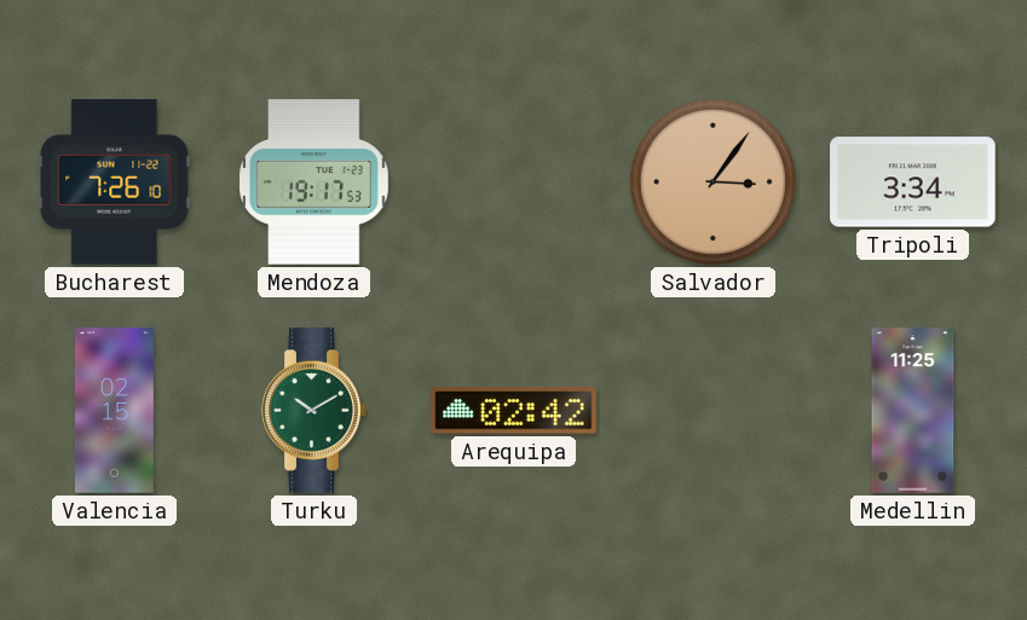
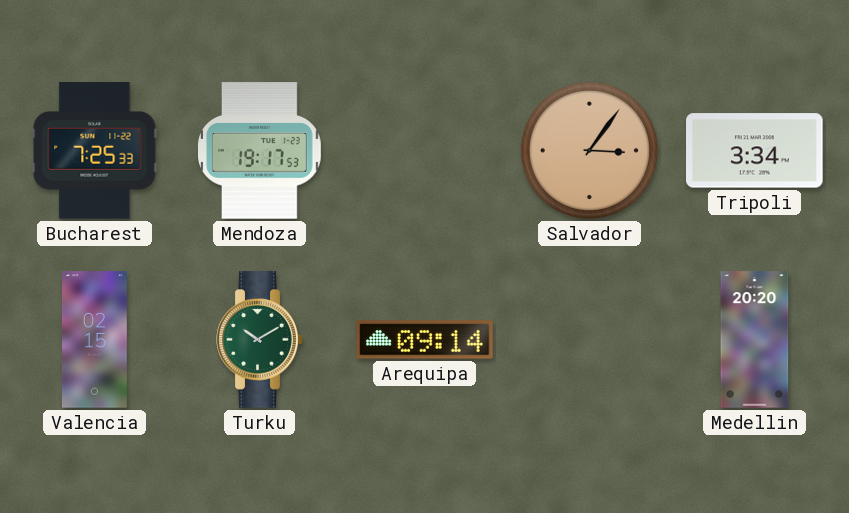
Bucharest: 7:26 -> 7:25
Arequipa: 02:42 -> 09:14
Medellin: 11:25 -> 20:20
